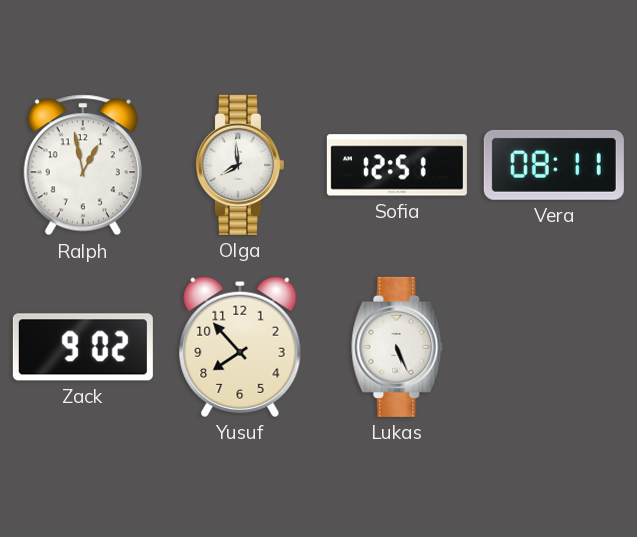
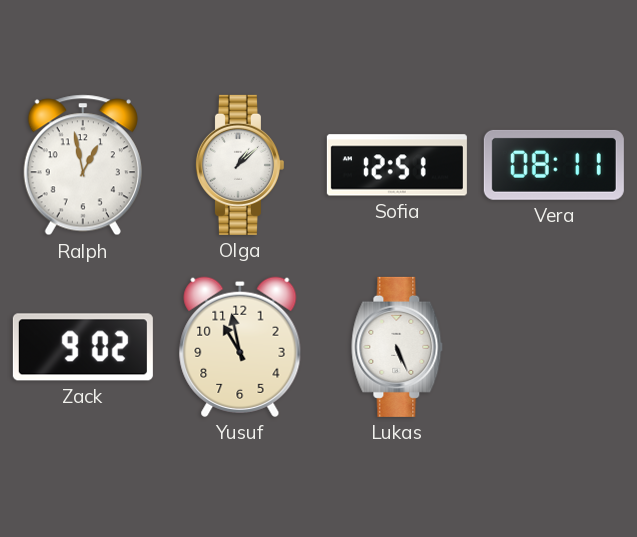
Olga: 7:59 -> 1:08
Yusuf: 7:53 -> 10:58
